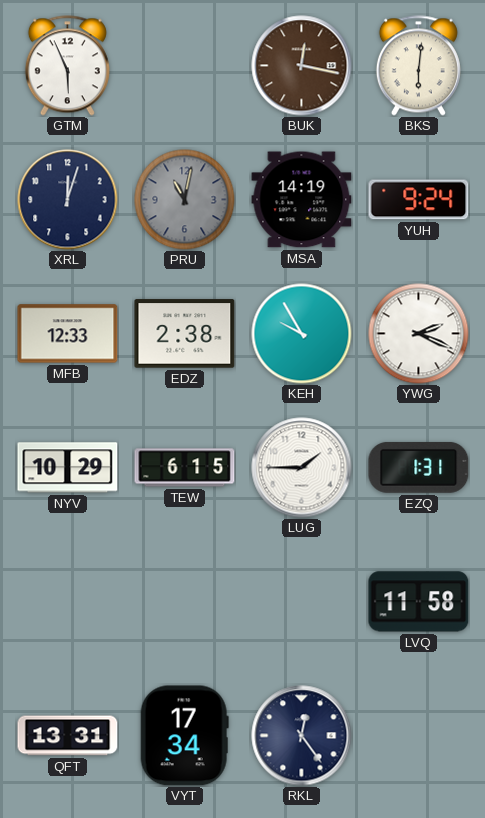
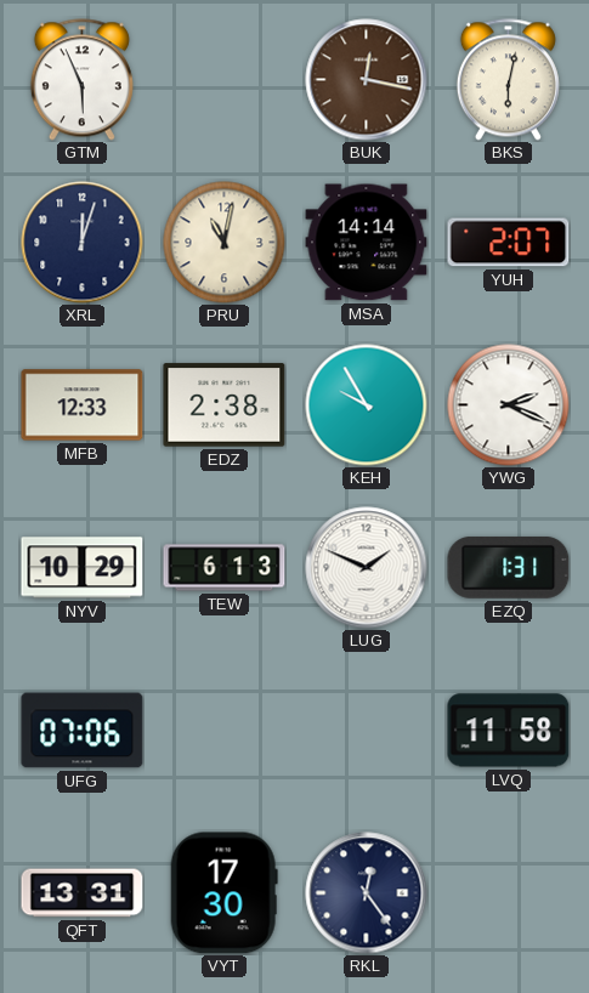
BKS: 6:01 -> 6:02
PRU dial: grey -> cream
MSA: 14:19 -> 14:14
YUH: 9:24 -> 2:07
TEW: 6:15 -> 6:13
LUG: 1:45 -> 1:49
UFG: none -> 07:06
VYT: 17:34 -> 17:30
